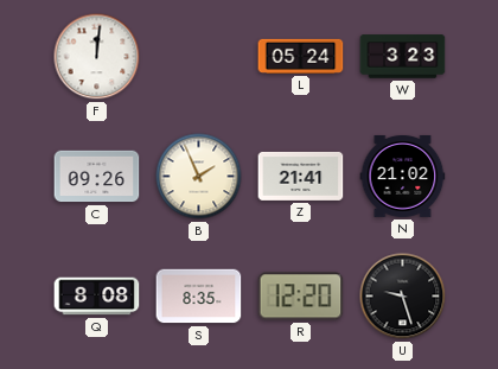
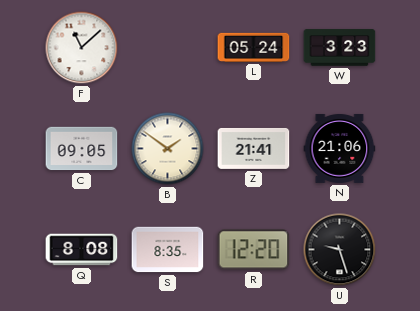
F: 12:01 -> 11:08
C: 09:26 -> 09:05
B: 1:56 -> 1:51
N: 21:02 -> 21:06
